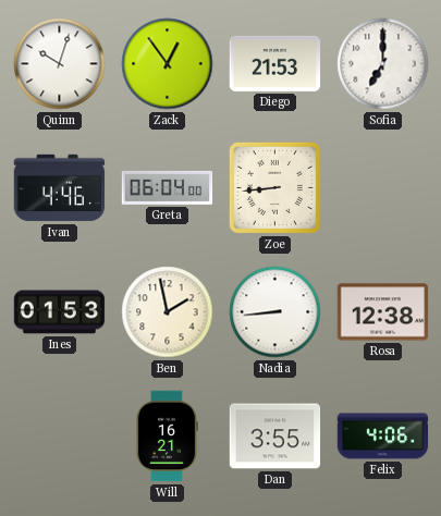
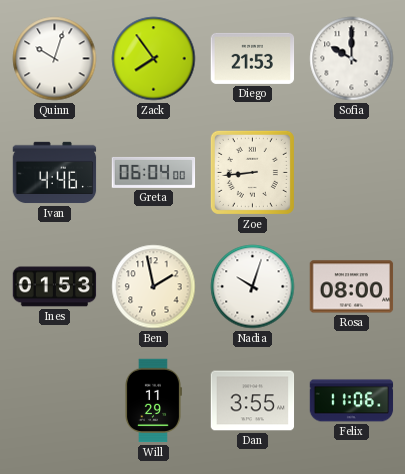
Zack: 12:54 -> 7:54
Sofia: 7:00 -> 10:00
Nadia: 8:44 -> 10:03
Rosa: 12:38 -> 08:00
Will: 16:21 -> 11:29
Felix: 4:06 -> 11:06
